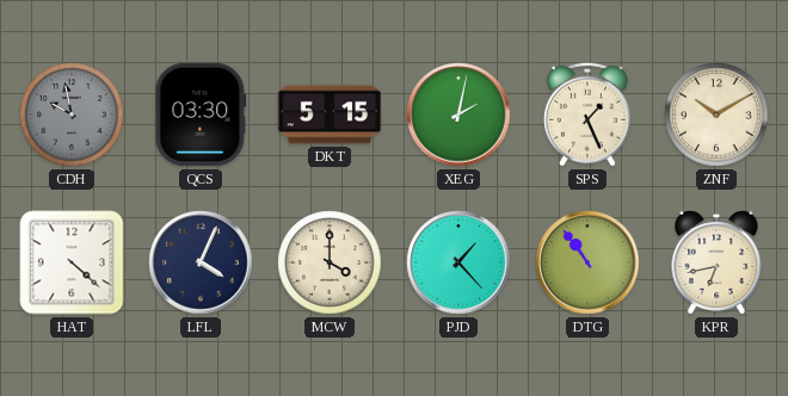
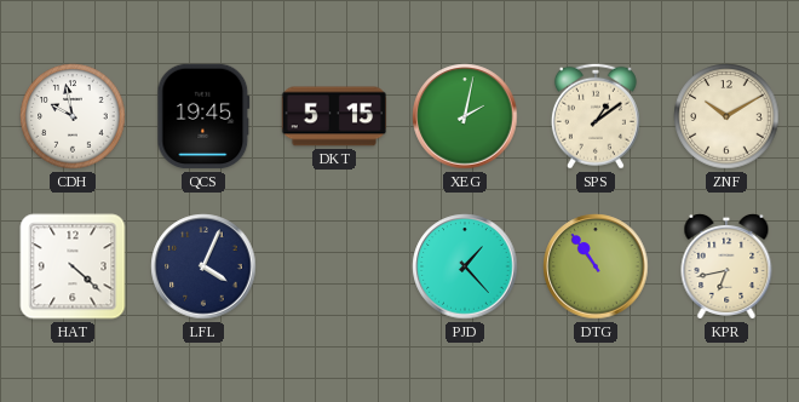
CDH dial: grey -> white
QCS: 03:30 -> 19:45
SPS: 1:26 -> 1:09
MCW: 4:00 -> none
